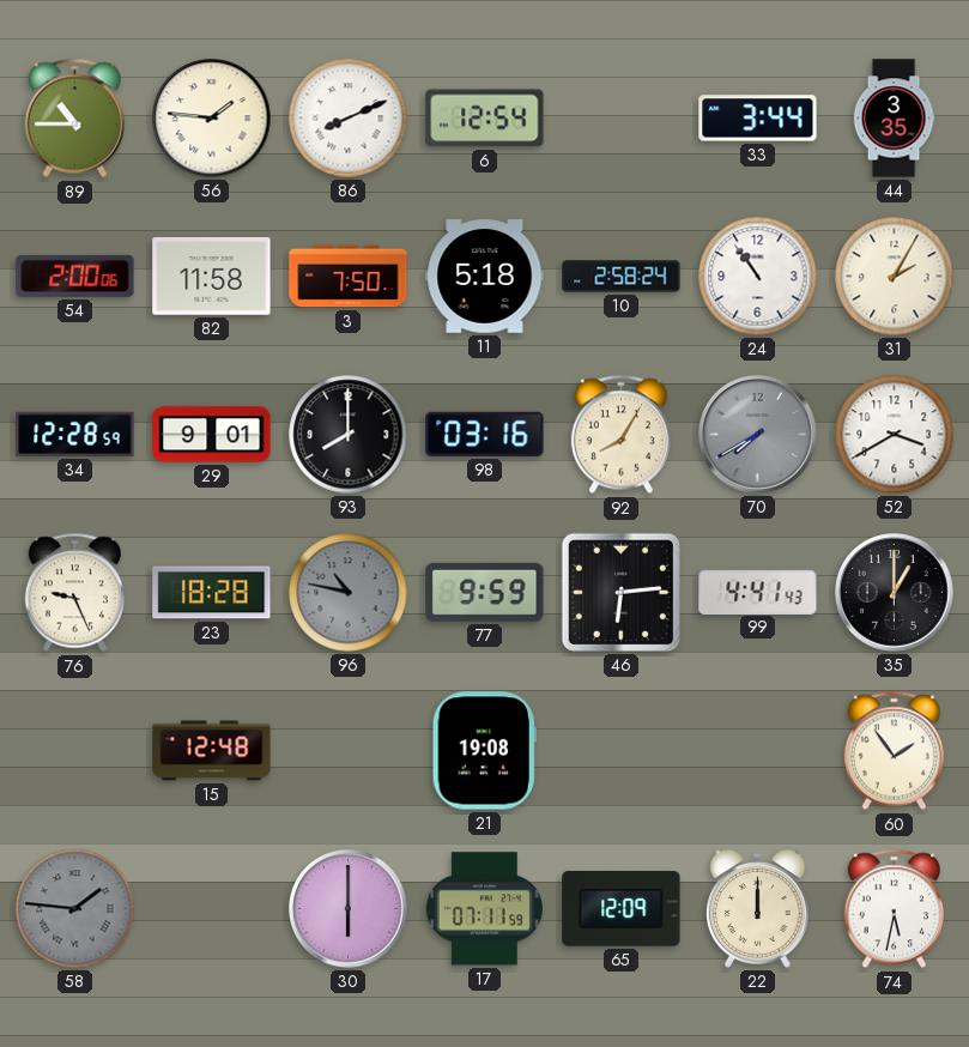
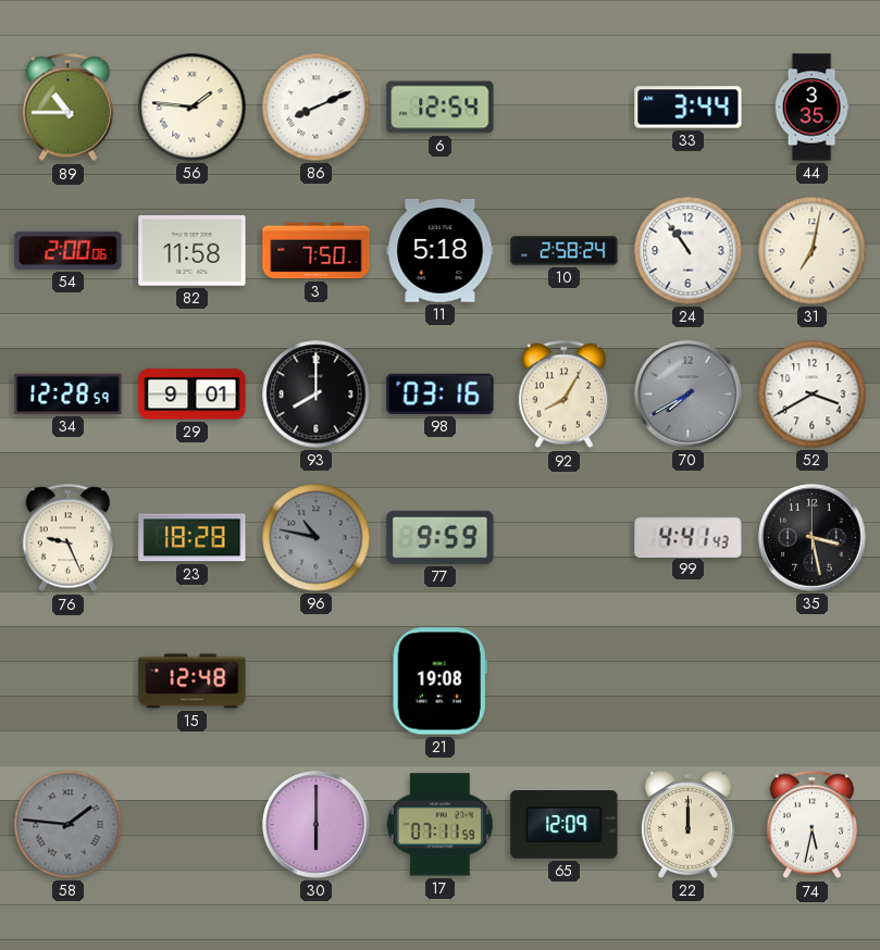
31: 2:05 -> 7:02
46: 6:14 -> none
35: 1:00 -> 3:28
60: 1:54 -> none
